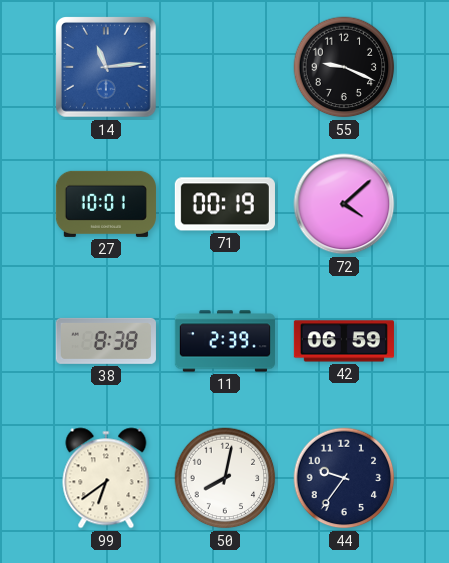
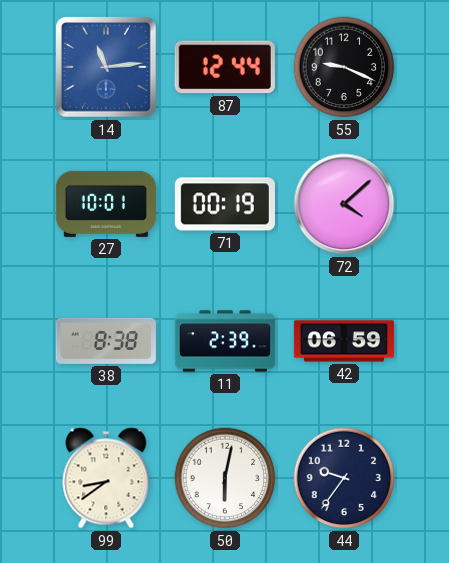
87: none -> 12:44
99: 6:39 -> 8:39
50: 8:02 -> 6:02
